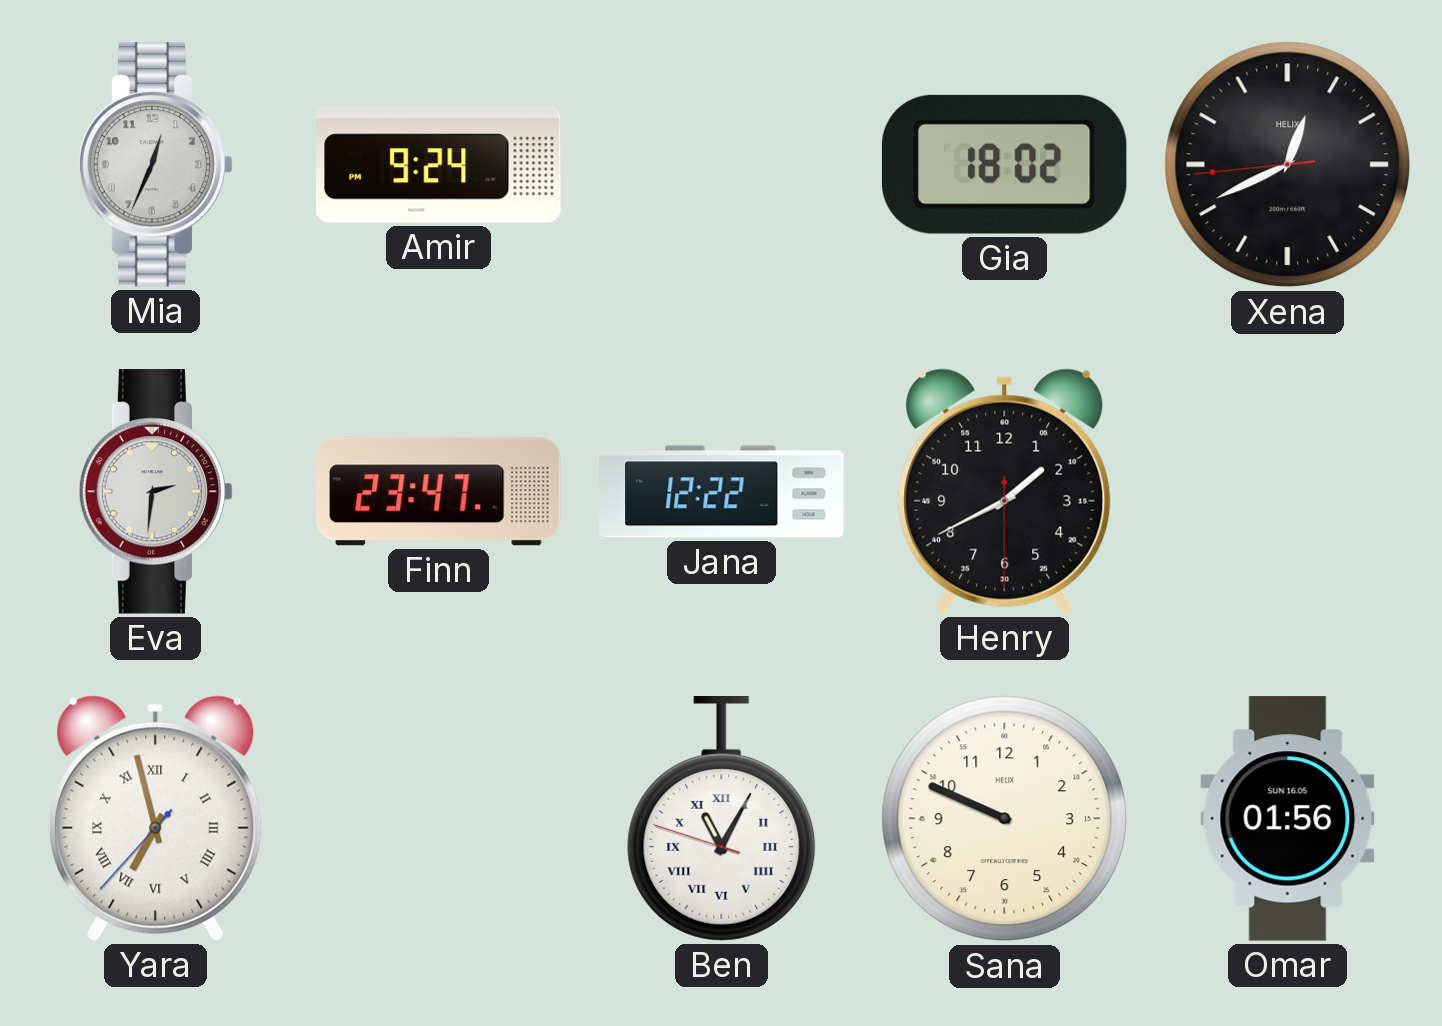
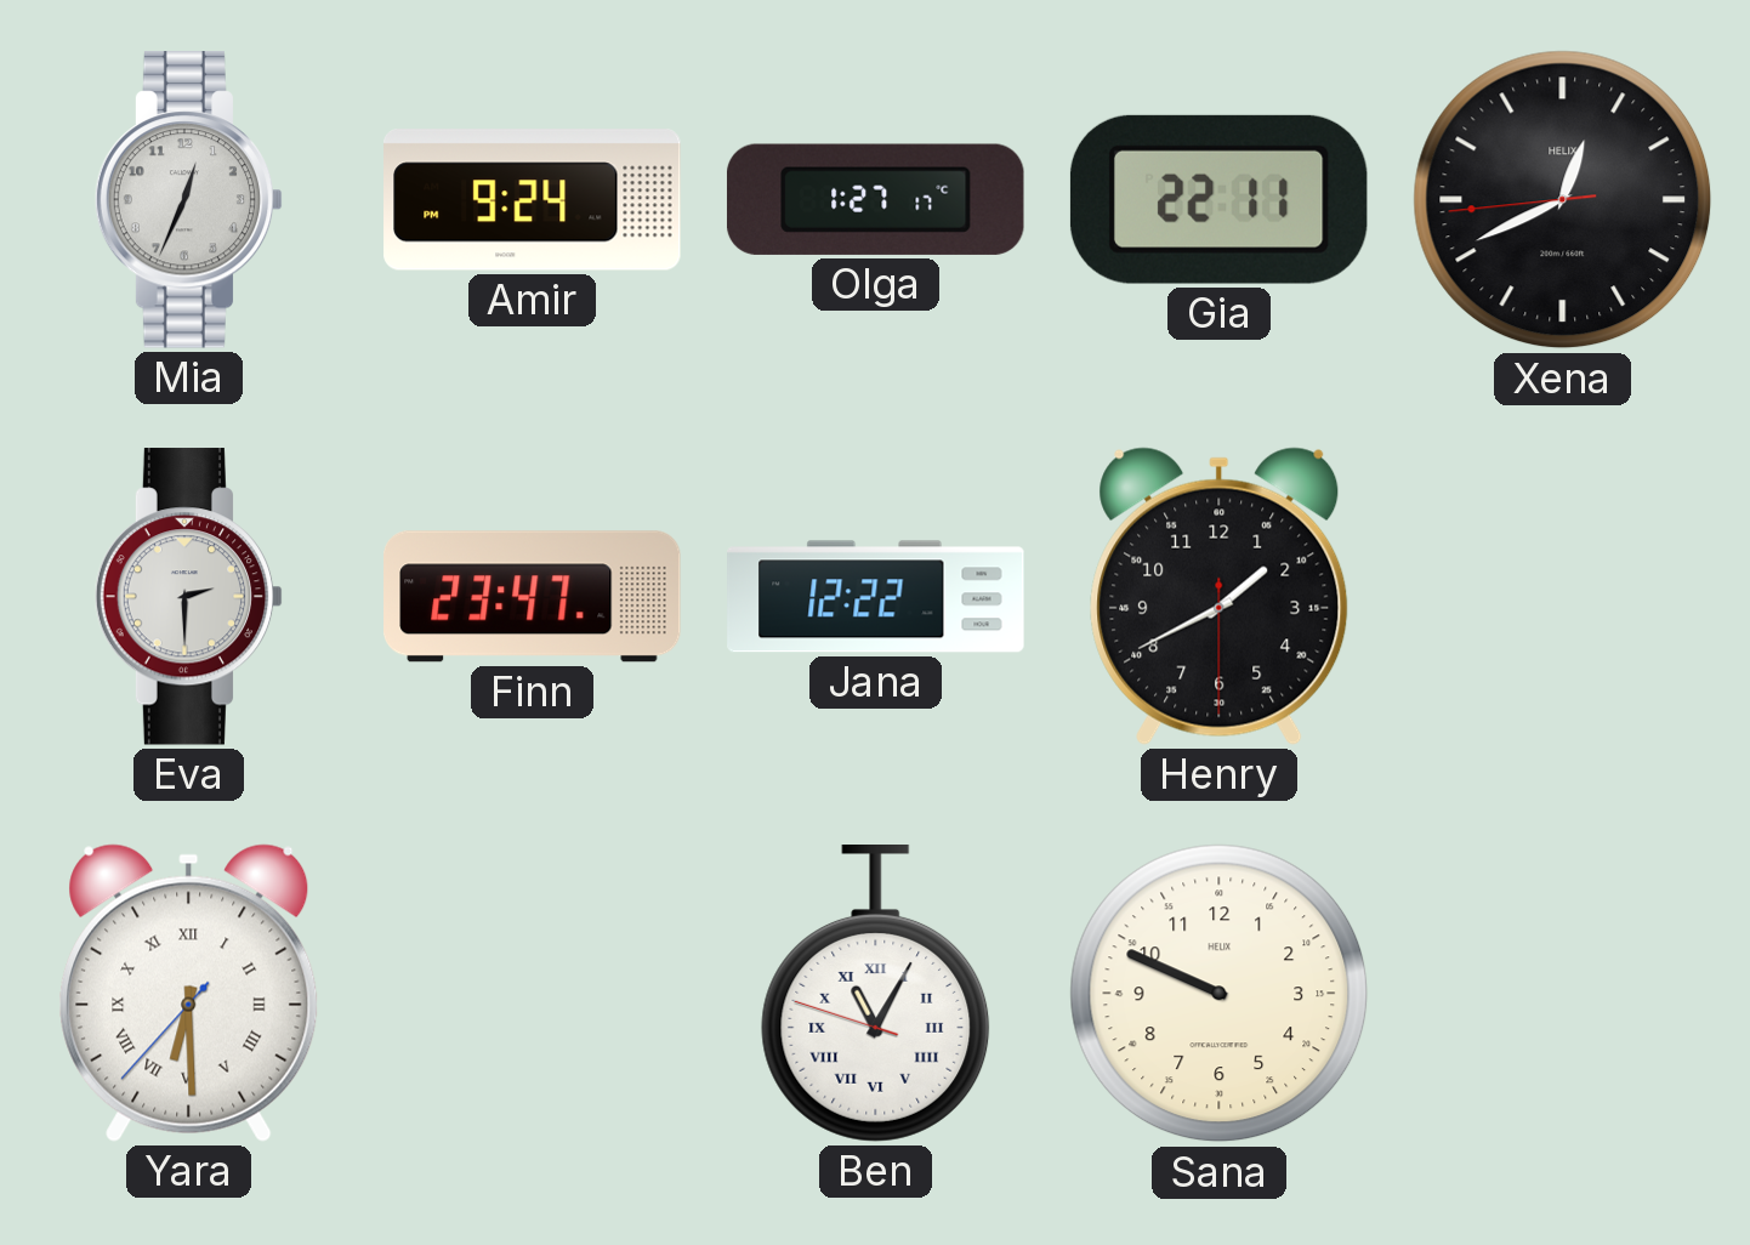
Olga: none -> 1:27
Gia: 18:02 -> 22:11
Eva: 2:31 -> 2:30
Yara: 6:57 -> 6:29
Omar: 01:56 -> none
